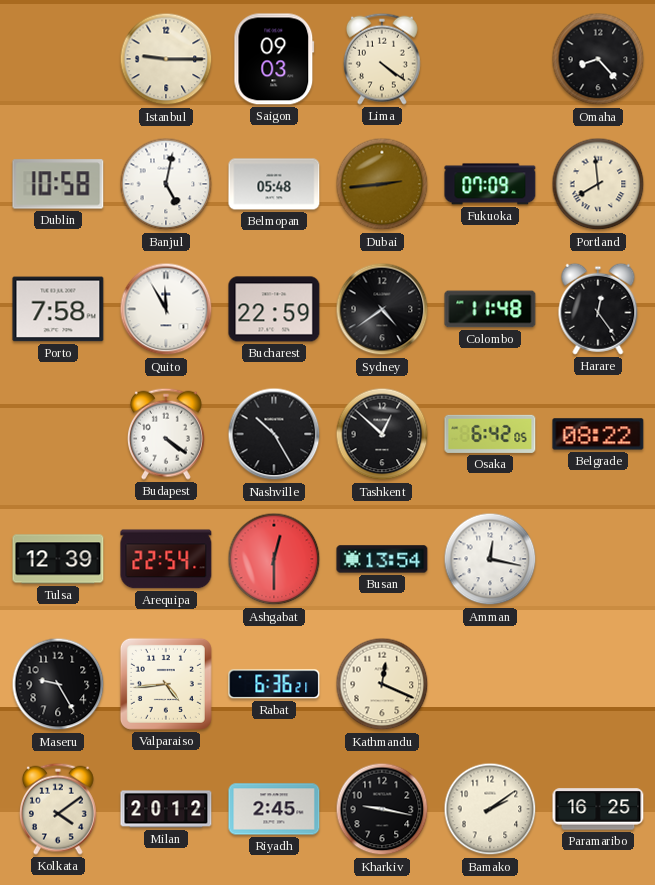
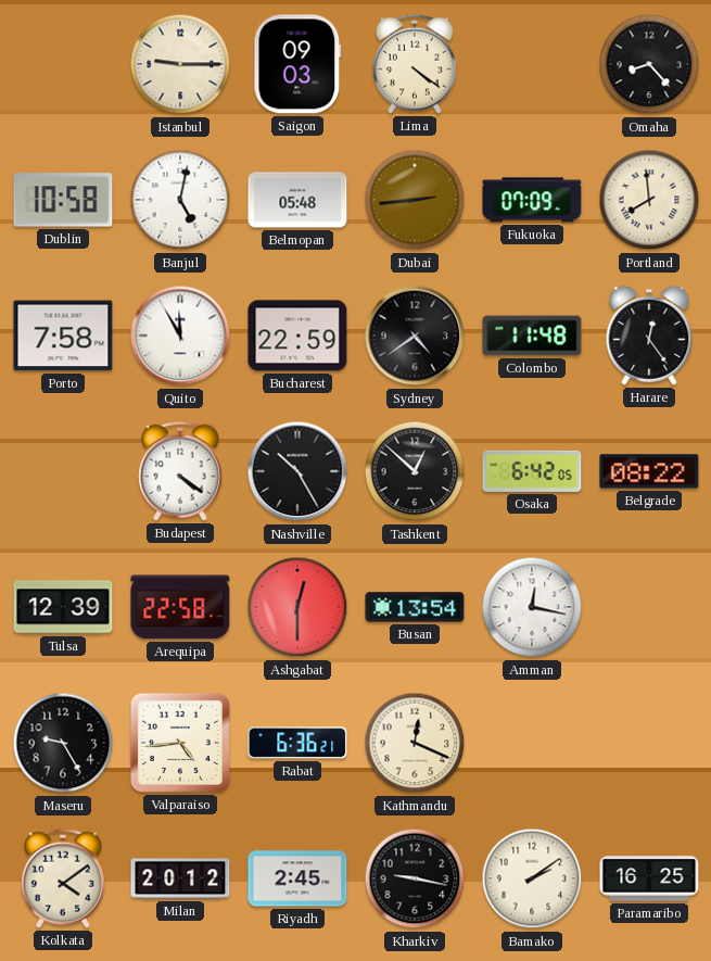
Arequipa: 22:54 -> 22:58
